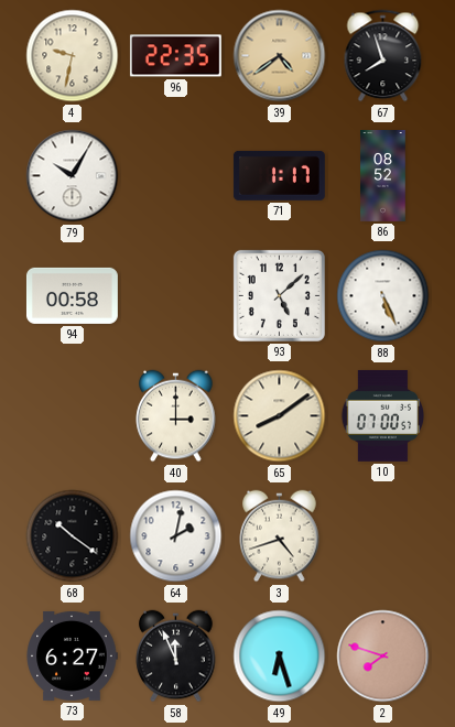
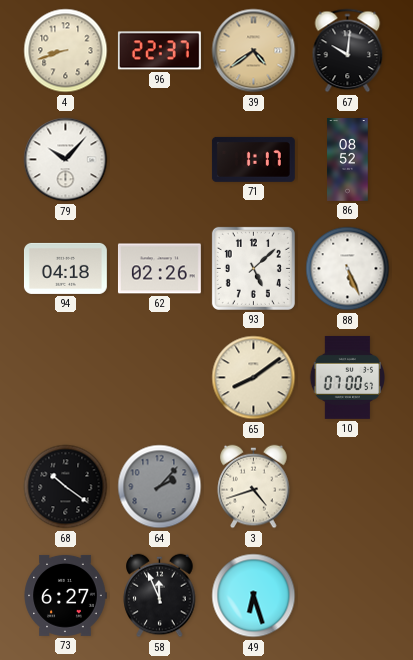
4: 9:32 -> 8:42
96: 22:35 -> 22:37
67: 7:57 -> 10:01
79: 10:05 -> 10:07
94: 00:58 -> 04:18
62: none -> 02:26
40: 3:00 -> none
64: 2:02 -> 2:07
64 dial: white -> grey
2: 7:48 -> none
